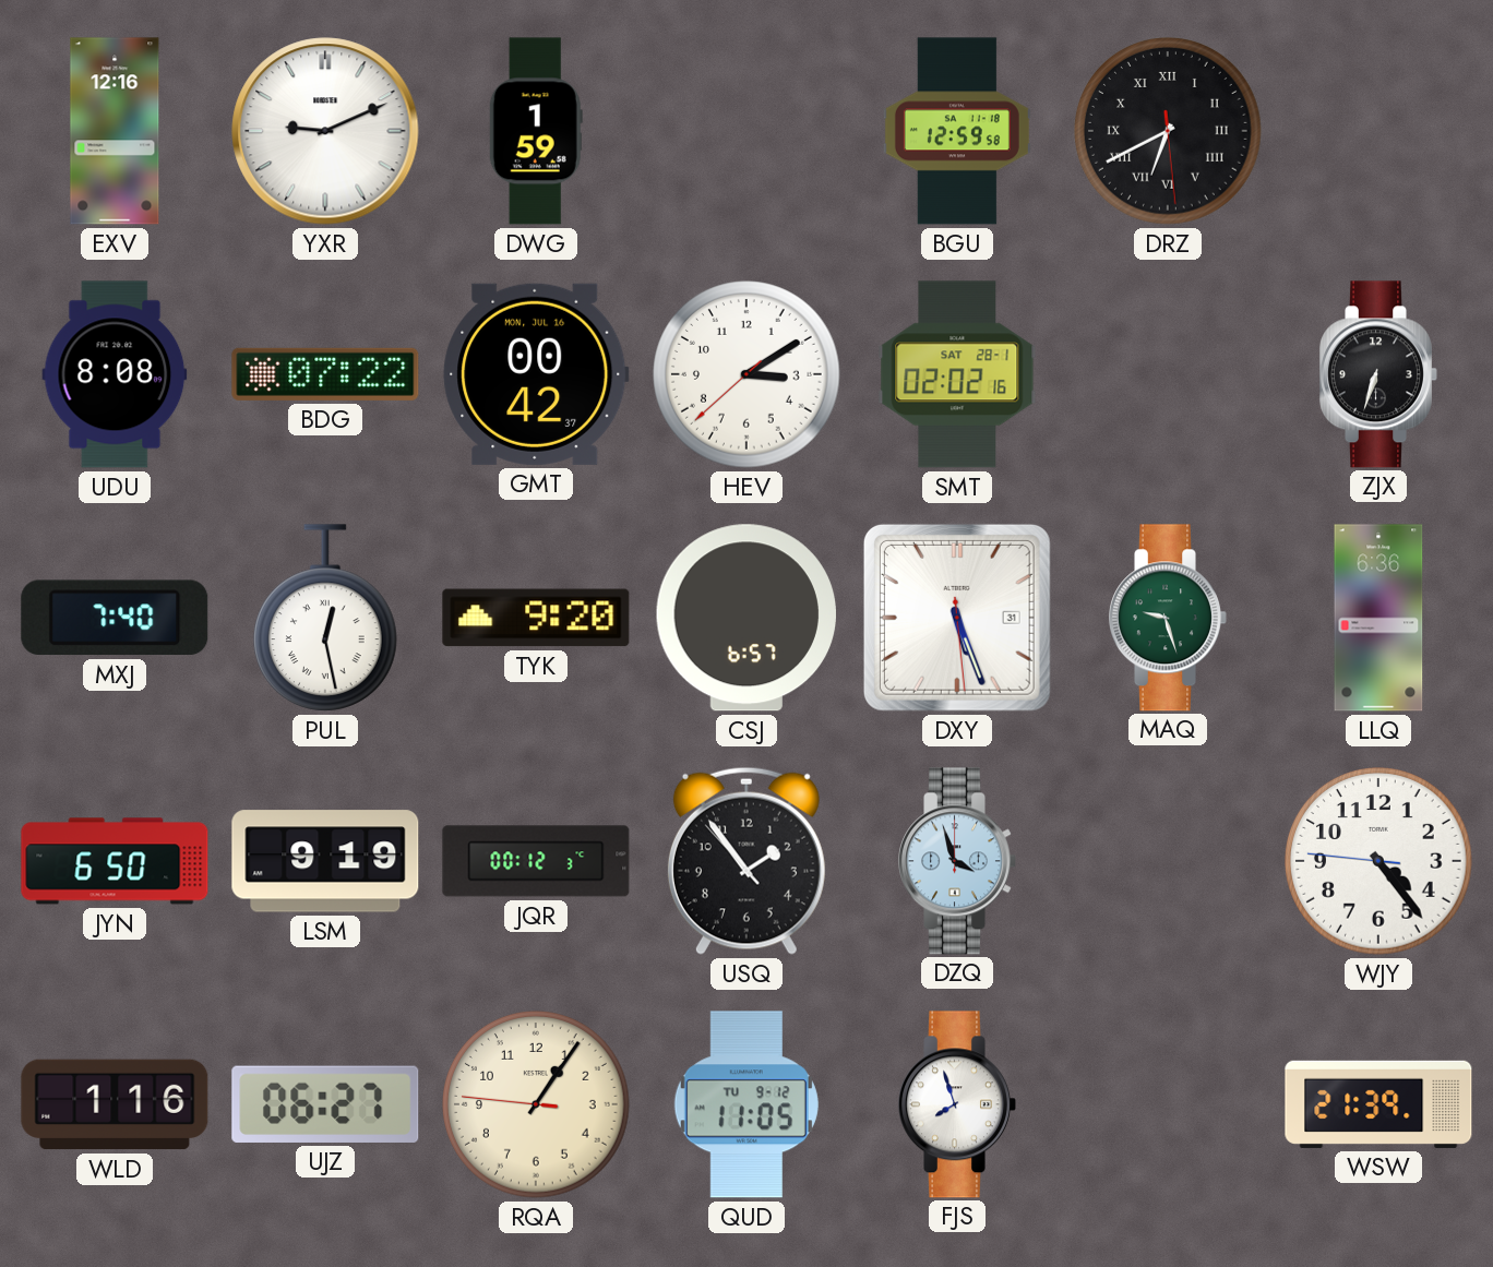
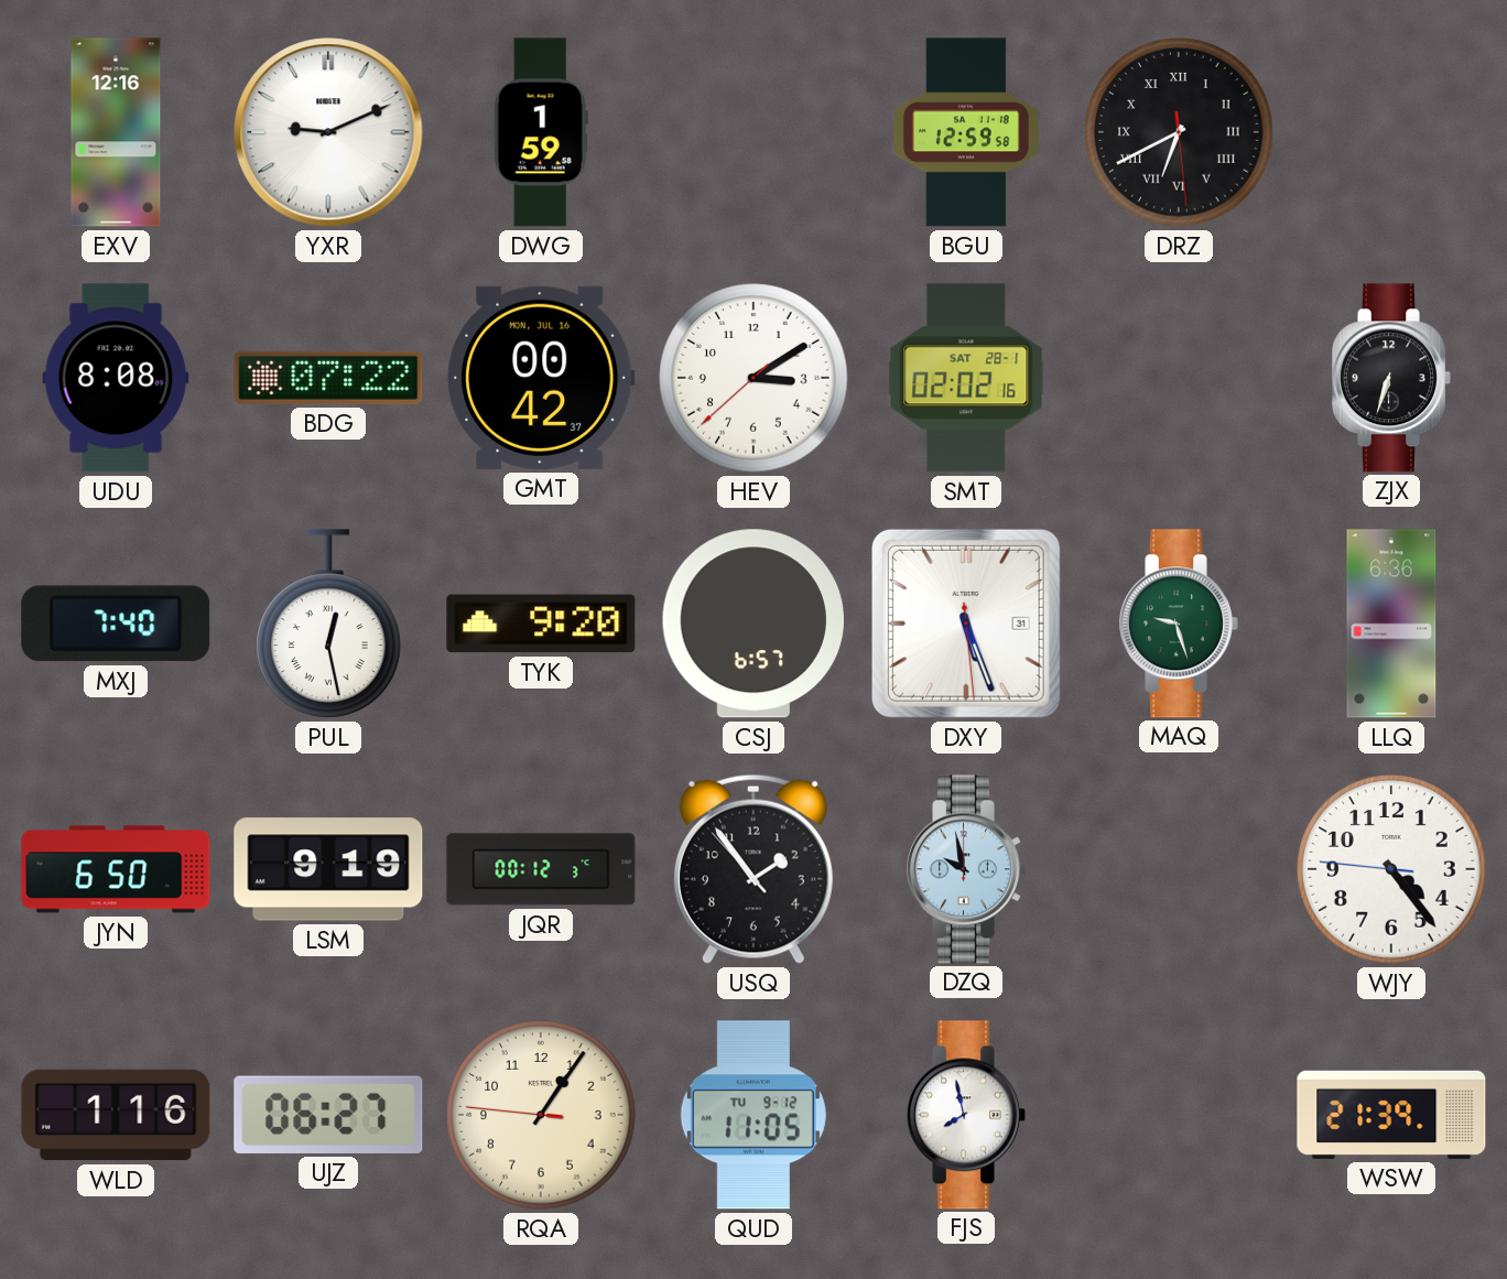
DZQ: 3:57 -> 9:58
FJS: 7:57 -> 7:58
